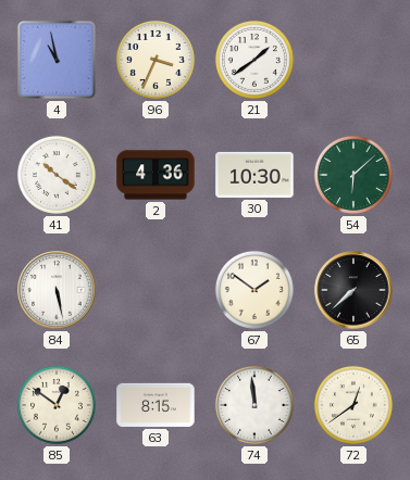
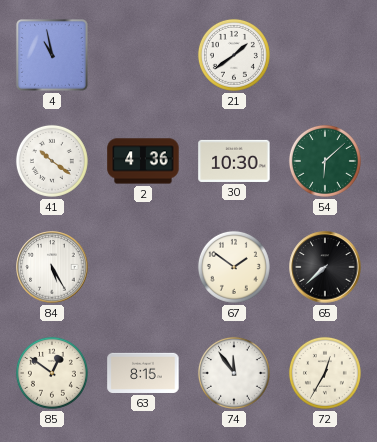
96: 3:34 -> none
84: 5:28 -> 5:25
74: 11:59 -> 11:54
72: 12:39 -> 12:35
